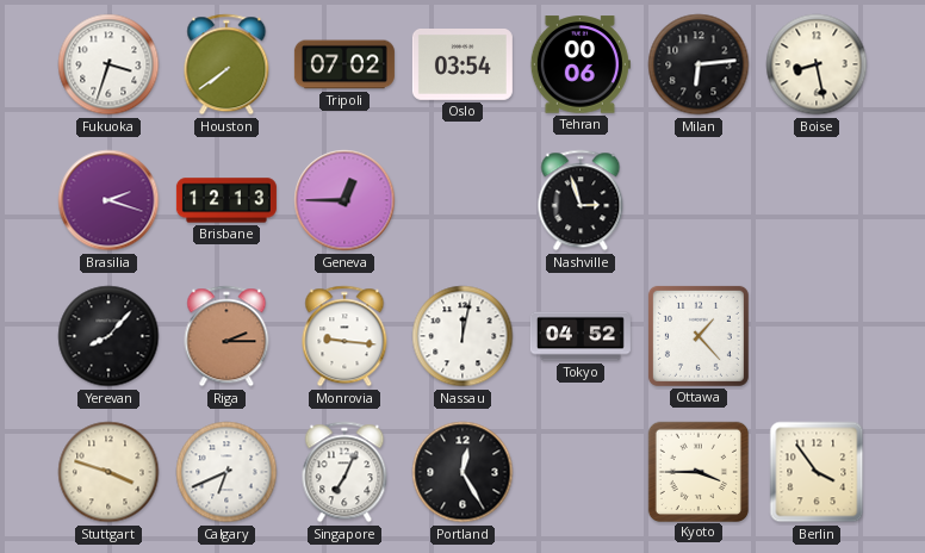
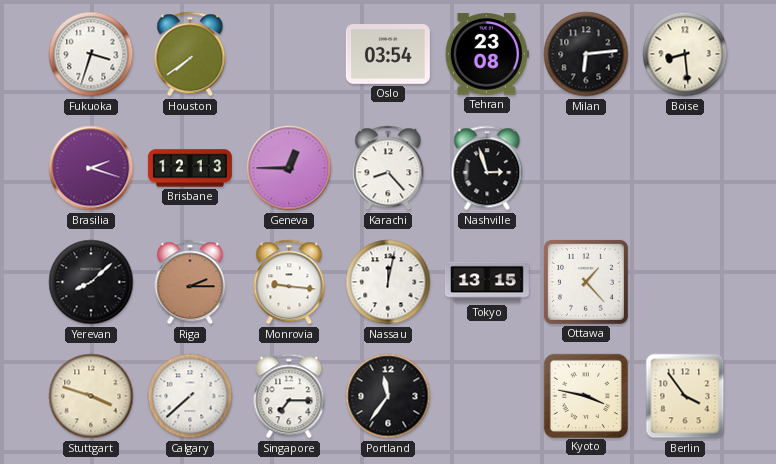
Tripoli: 07:02 -> none
Tehran: 00:06 -> 23:08
Boise: 8:28 -> 8:29
Karachi: none -> 8:23
Yerevan: 8:07 -> 8:08
Tokyo: 04:52 -> 13:15
Calgary: 6:41 -> 7:38
Singapore: 7:04 -> 7:15
Portland: 12:25 -> 11:36
Kyoto: 3:45 -> 3:47
